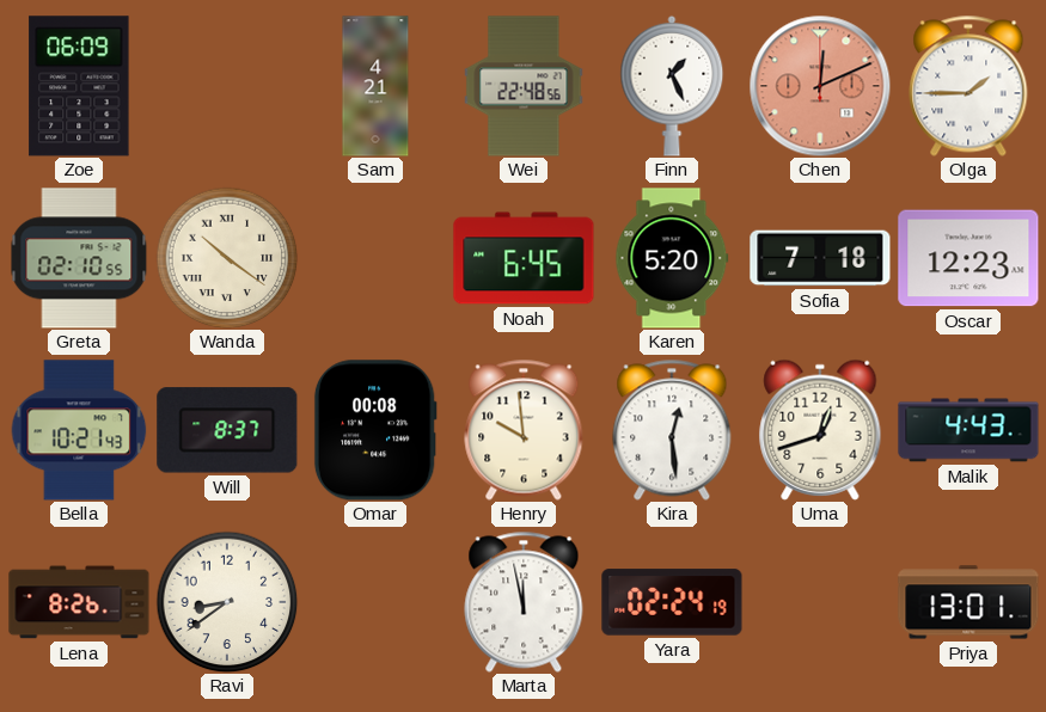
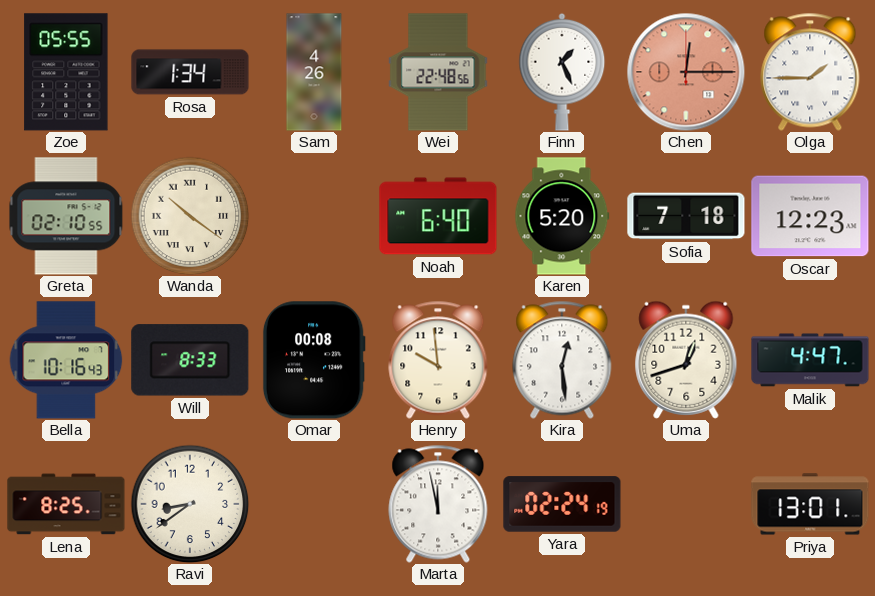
Zoe: 06:09 -> 05:55
Rosa: none -> 1:34
Sam: 4:21 -> 4:26
Chen: 12:11 -> 12:15
Noah: 6:45 -> 6:40
Bella: 10:21 -> 10:16
Will: 8:37 -> 8:33
Malik: 4:43 -> 4:47
Lena: 8:26 -> 8:25
